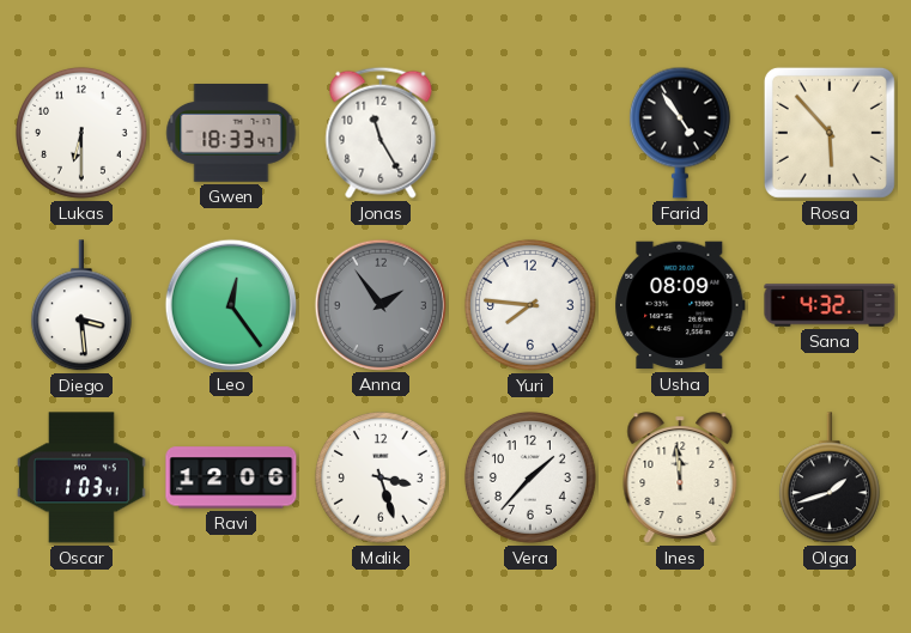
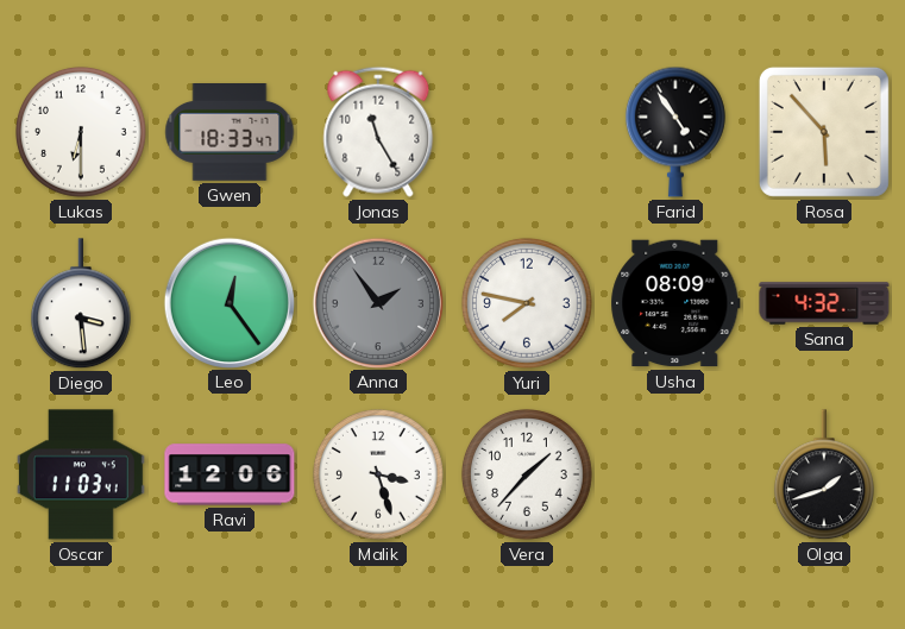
Yuri: 7:46 -> 7:47
Oscar: 1:03 -> 11:03
Ines: 11:59 -> none
